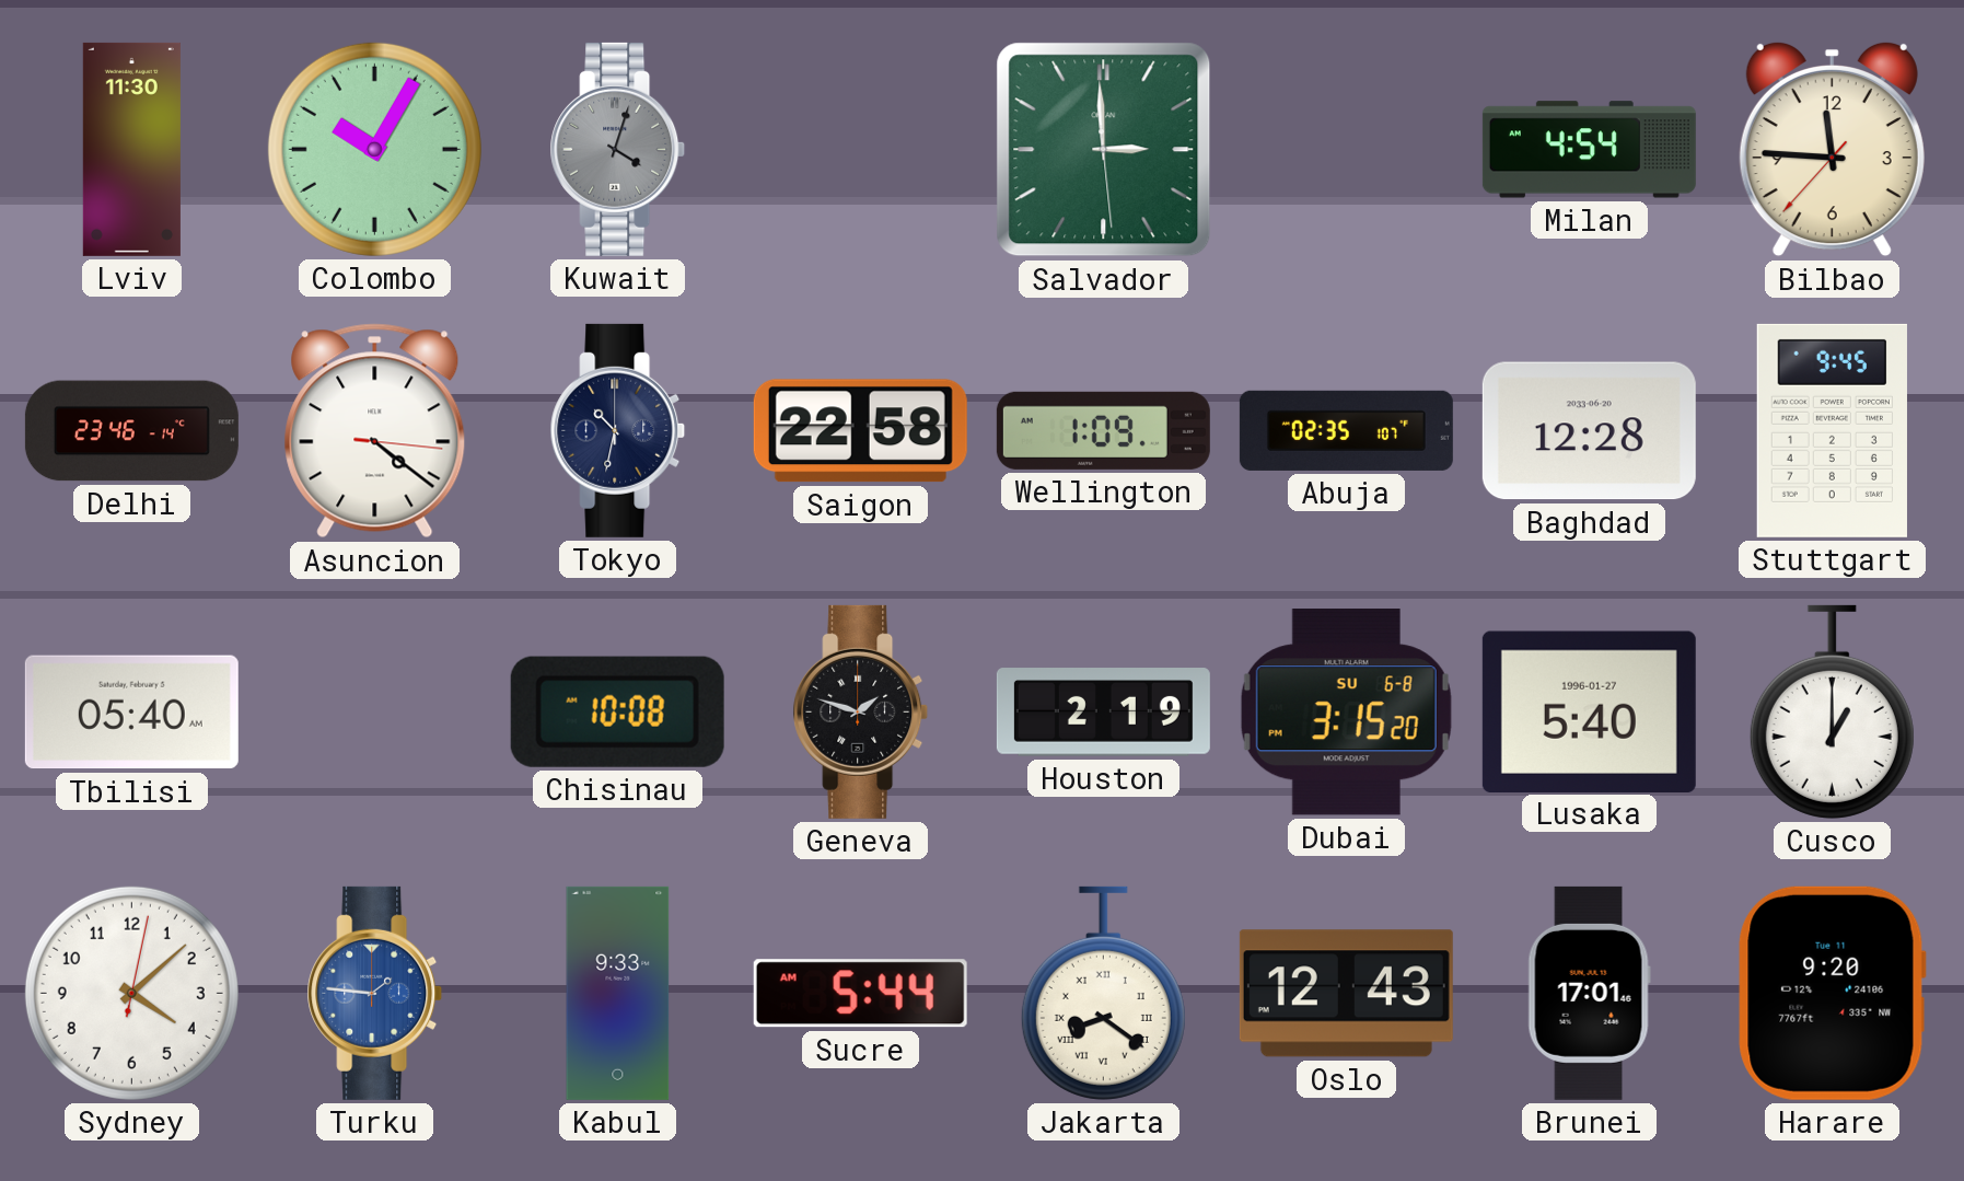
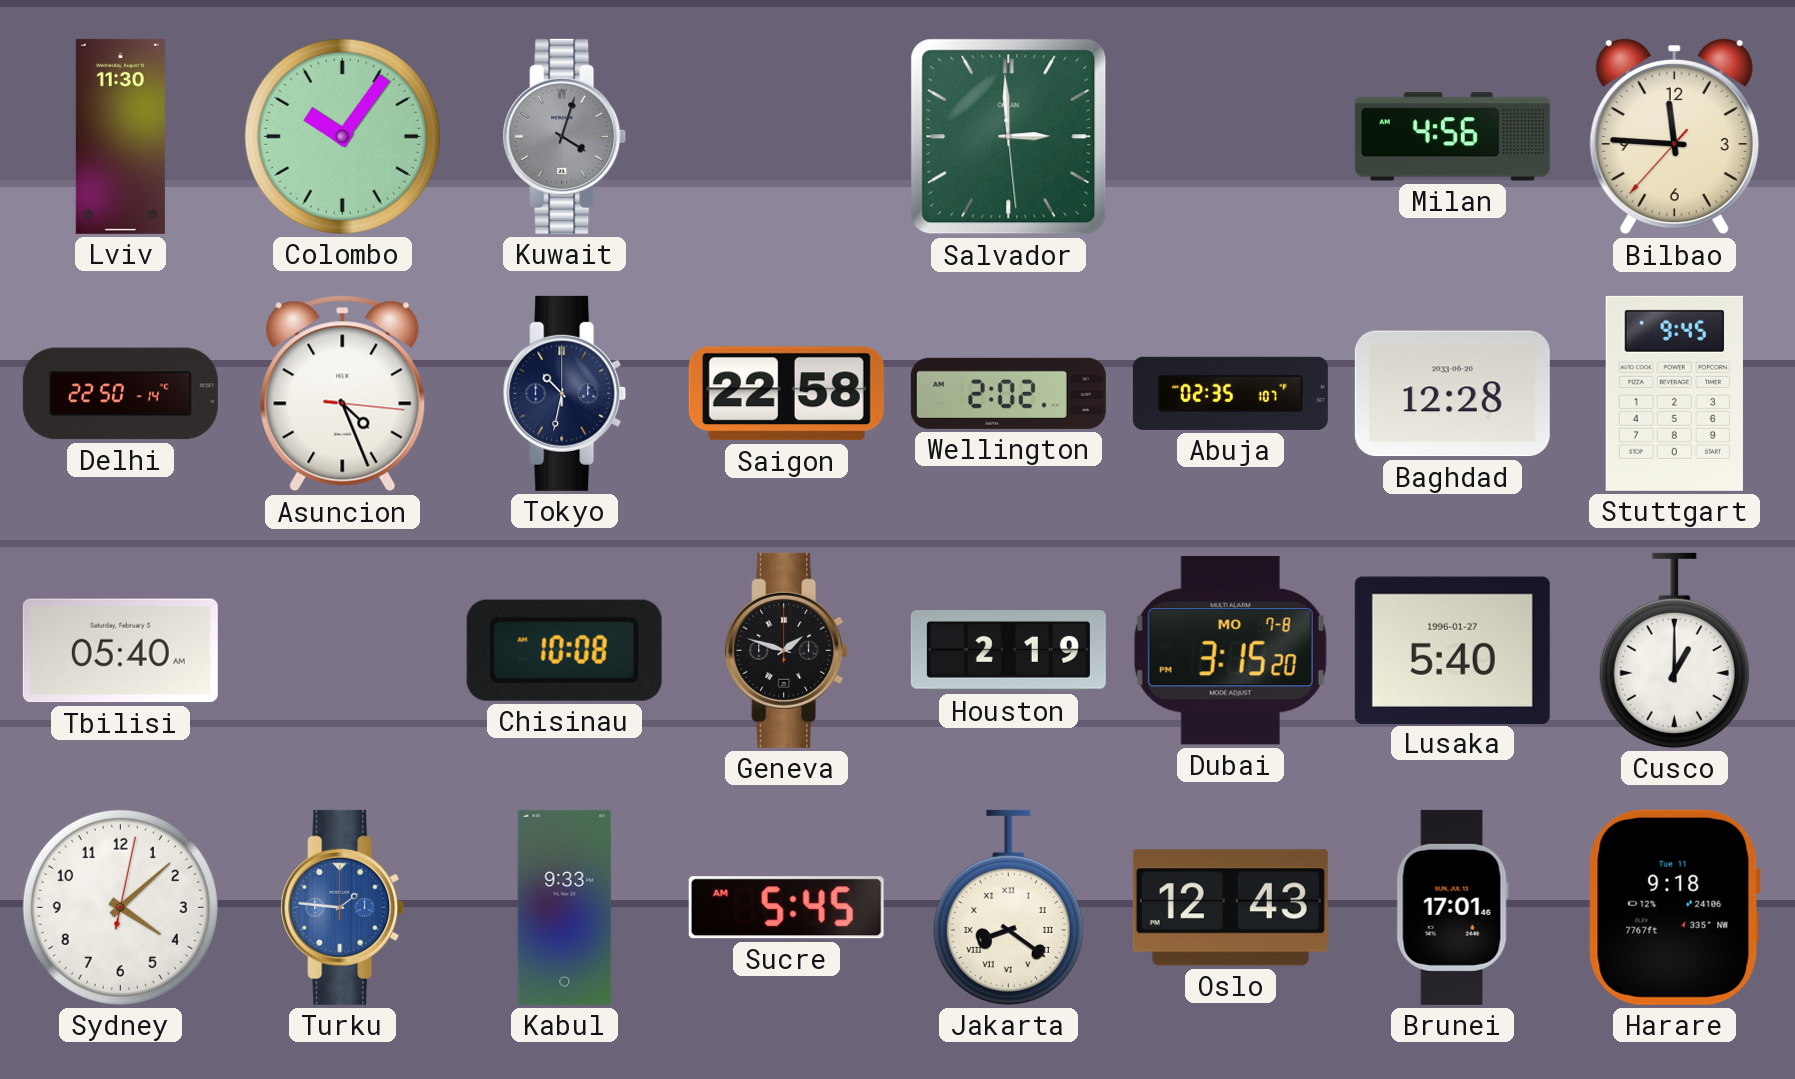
Colombo: 10:05 -> 10:06
Milan: 4:54 -> 4:56
Delhi: 23:46 -> 22:50
Asuncion: 4:21 -> 4:26
Wellington: 1:09 -> 2:02
Dubai date: SU 6-8 -> MO 7-8
Sucre: 5:44 -> 5:45
Harare: 9:20 -> 9:18
